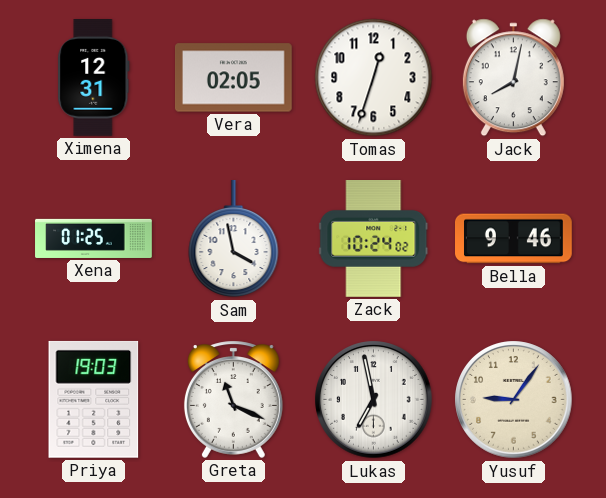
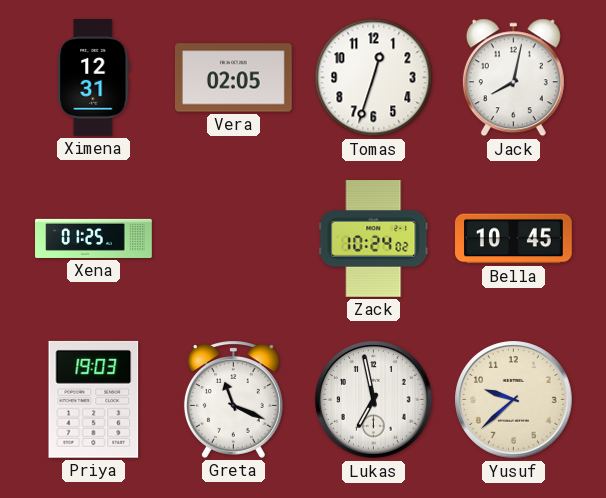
Sam: 3:58 -> none
Bella: 9:46 -> 10:45
Yusuf: 9:06 -> 9:38
